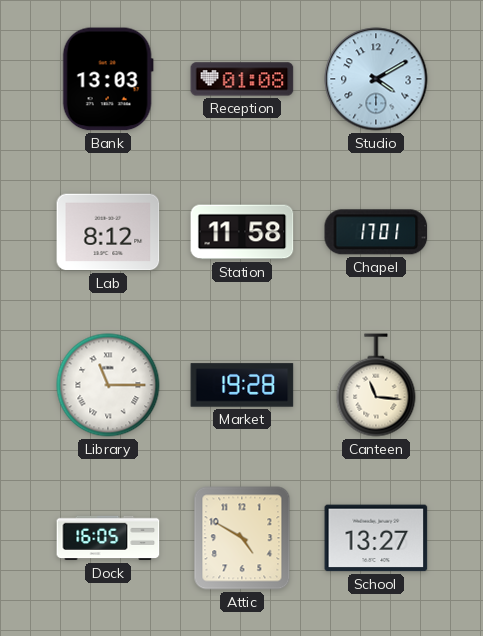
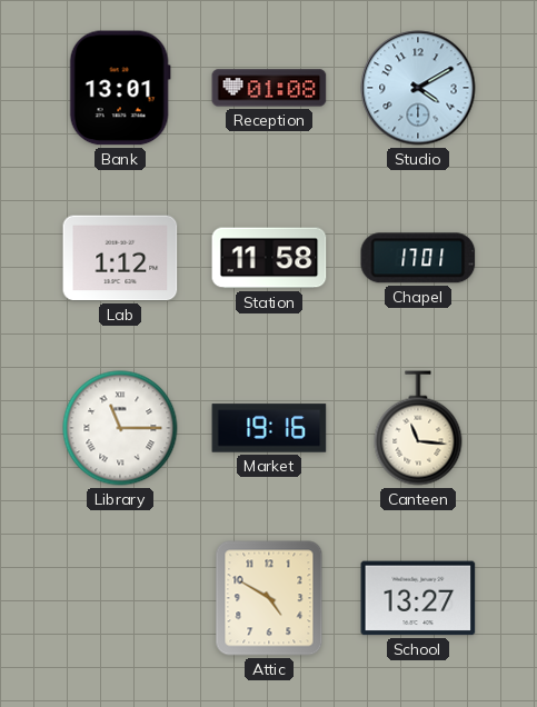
Bank: 13:03 -> 13:01
Lab: 8:12 -> 1:12
Market: 19:28 -> 19:16
Dock: 16:05 -> none
